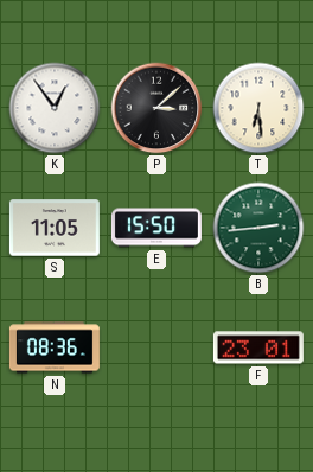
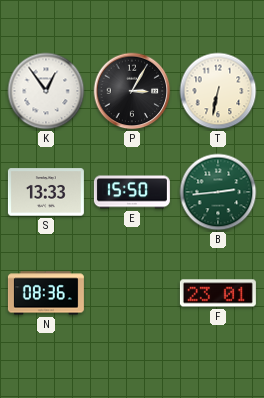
P: 3:08 -> 3:05
T: 6:29 -> 6:32
S: 11:05 -> 13:33
